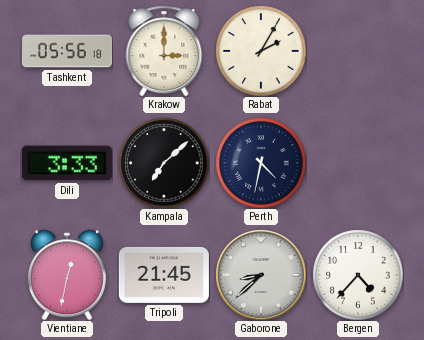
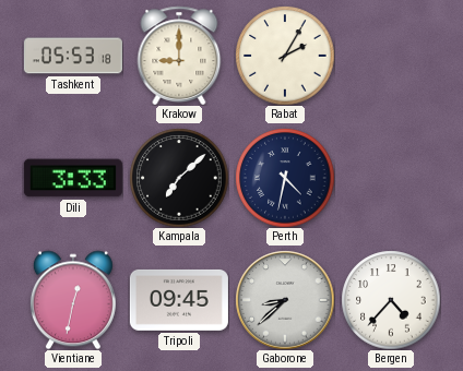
Tashkent: 05:56 -> 05:53
Krakow: 3:00 -> 9:00
Tripoli: 21:45 -> 09:45
